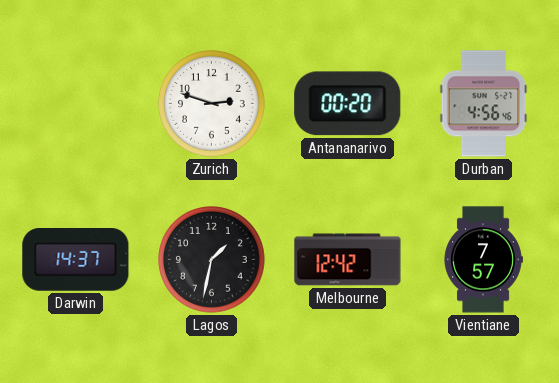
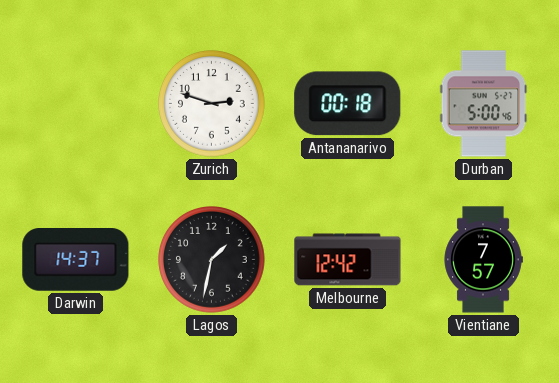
Antananarivo: 00:20 -> 00:18
Durban: 4:56 -> 5:00
